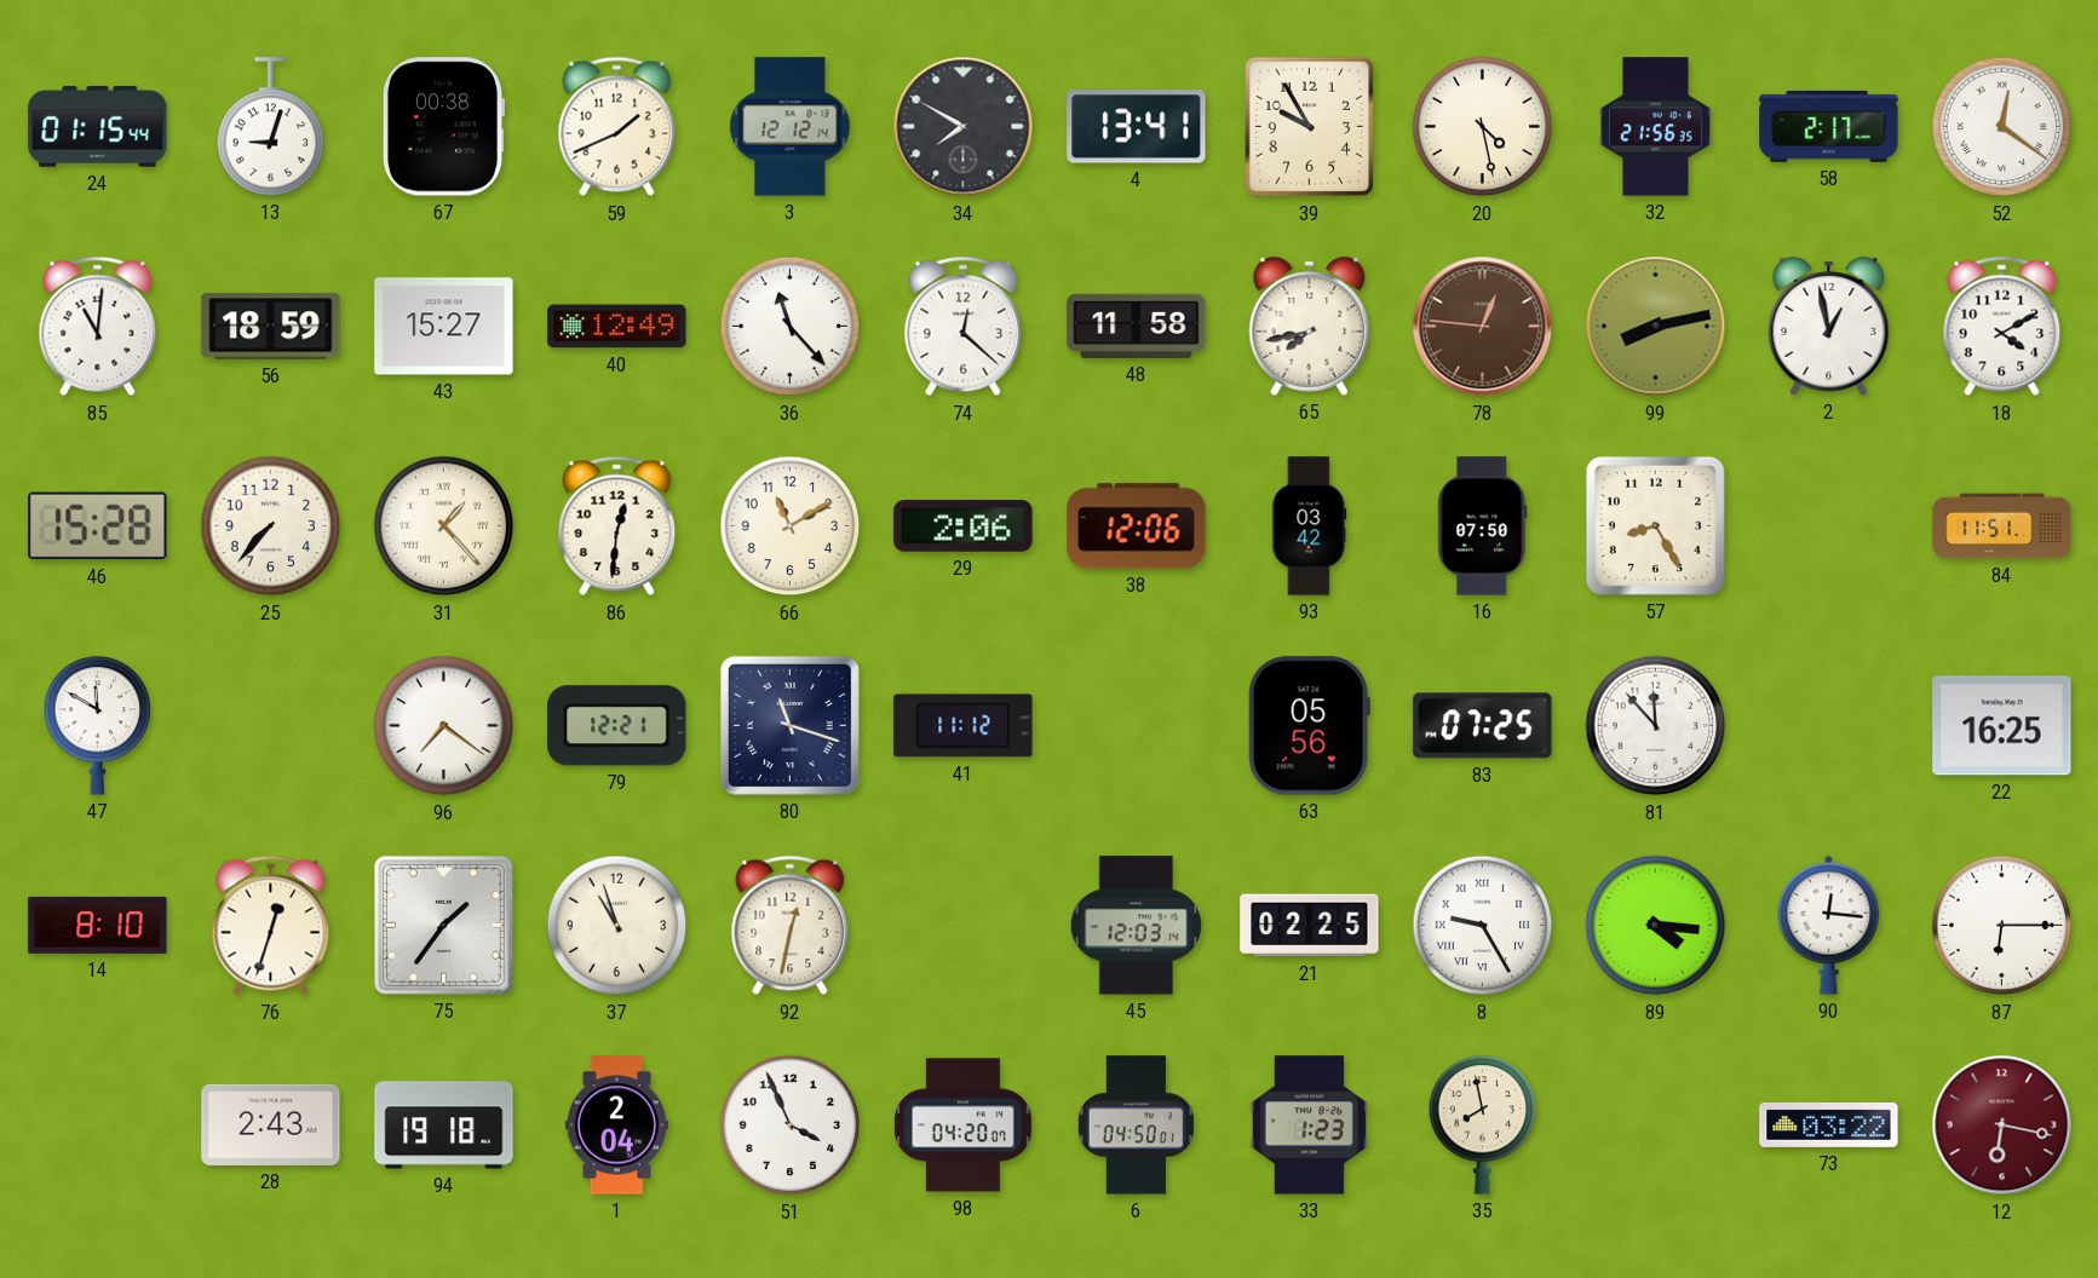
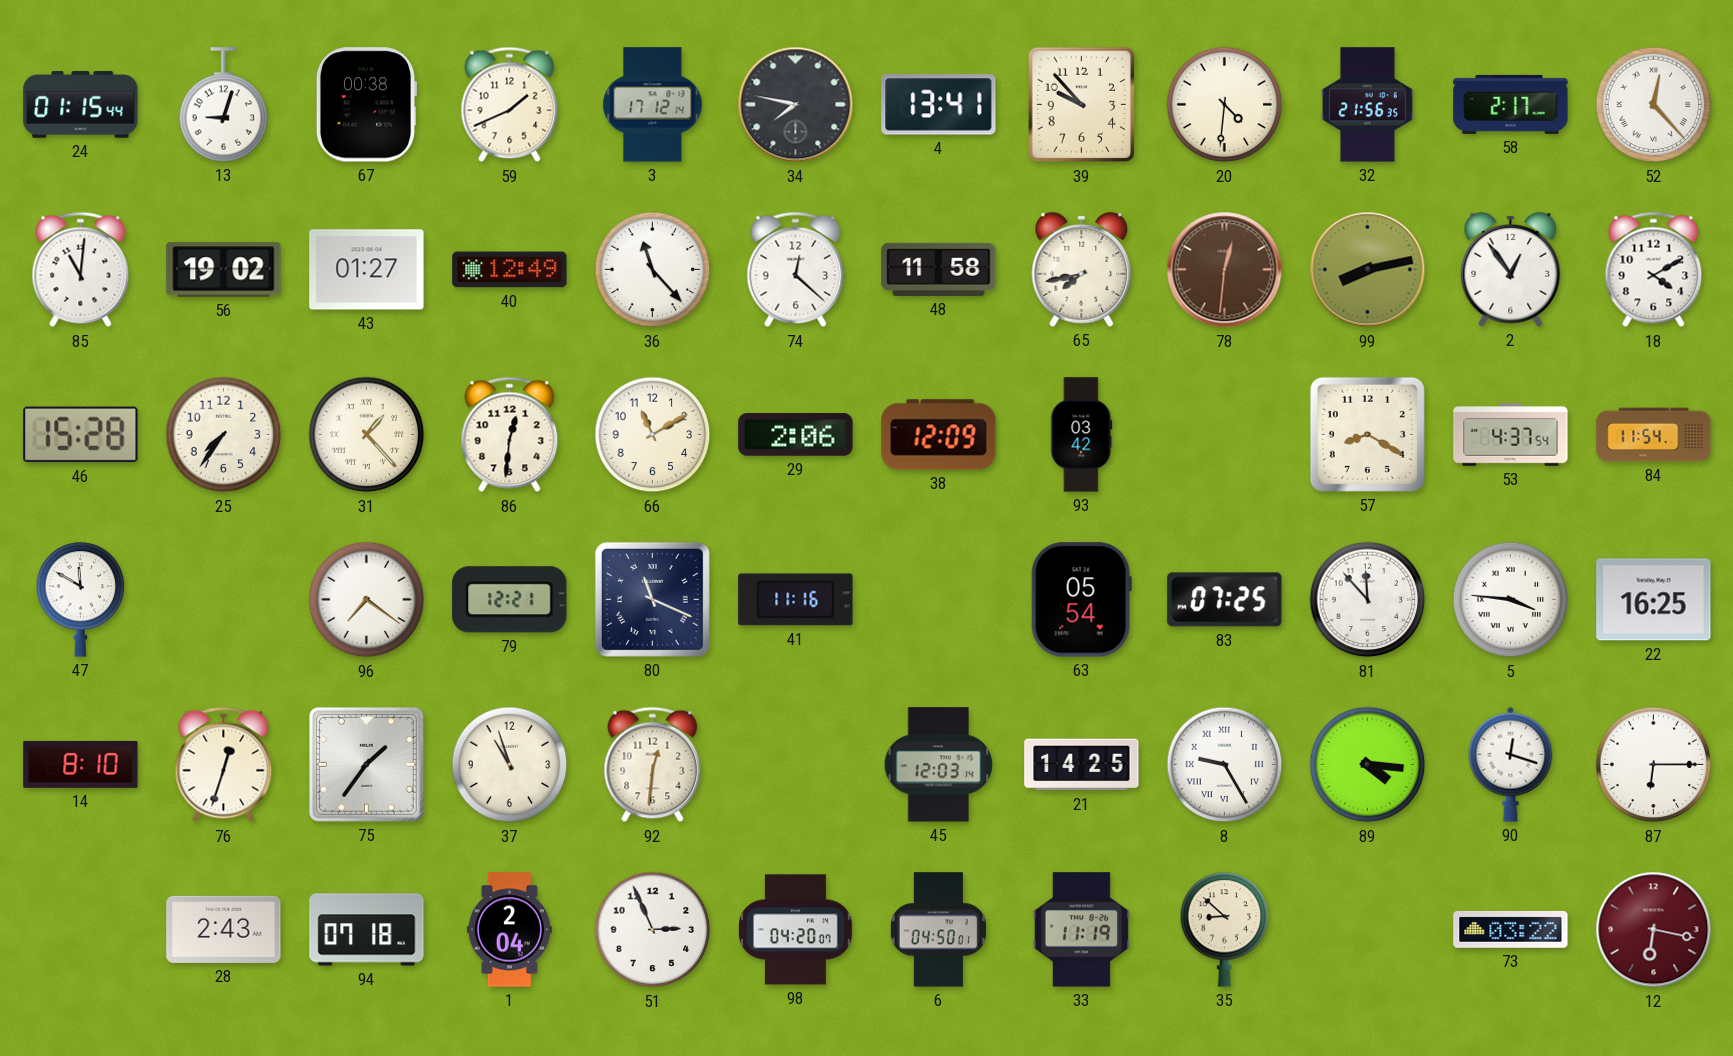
3: 12:12 -> 17:12
34: 7:50 -> 7:47
39: 9:55 -> 9:53
20: 4:28 -> 4:31
52: 12:21 -> 12:23
56: 18:59 -> 19:02
43: 15:27 -> 01:27
78: 12:46 -> 12:31
2: 12:58 -> 12:54
25: 7:37 -> 7:36
38: 12:06 -> 12:09
16: 07:50 -> none
57: 8:25 -> 8:20
53: none -> 4:37
84: 11:51 -> 11:54
80: 11:18 -> 11:19
41: 11:12 -> 11:16
63: 05:56 -> 05:54
5: none -> 3:46
92: 12:32 -> 12:31
21: 02:25 -> 14:25
90: 12:16 -> 12:18
94: 19:18 -> 07:18
51: 3:56 -> 2:56
33: 1:23 -> 11:19
35: 7:58 -> 8:52
